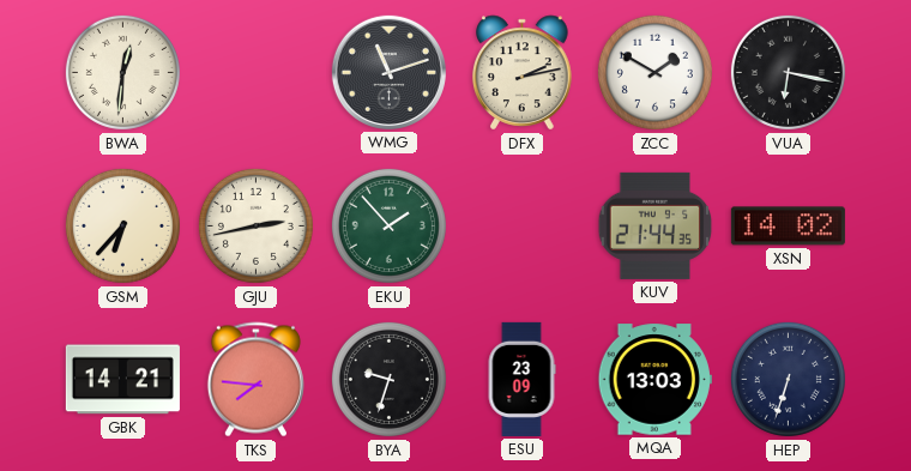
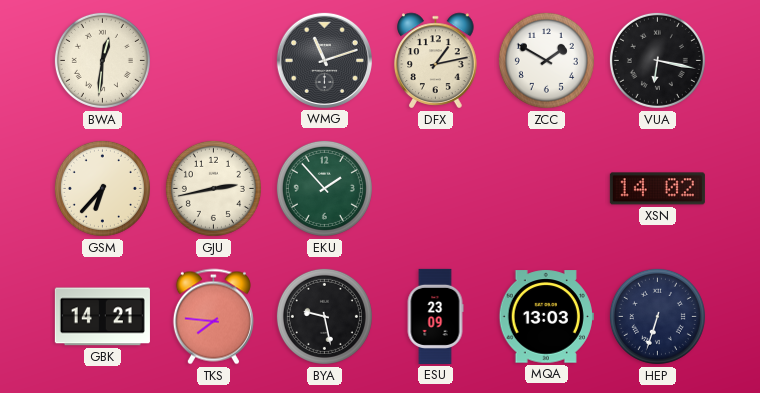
DFX: 2:13 -> 1:13
KUV: 21:44 -> none
BYA: 9:33 -> 9:28
